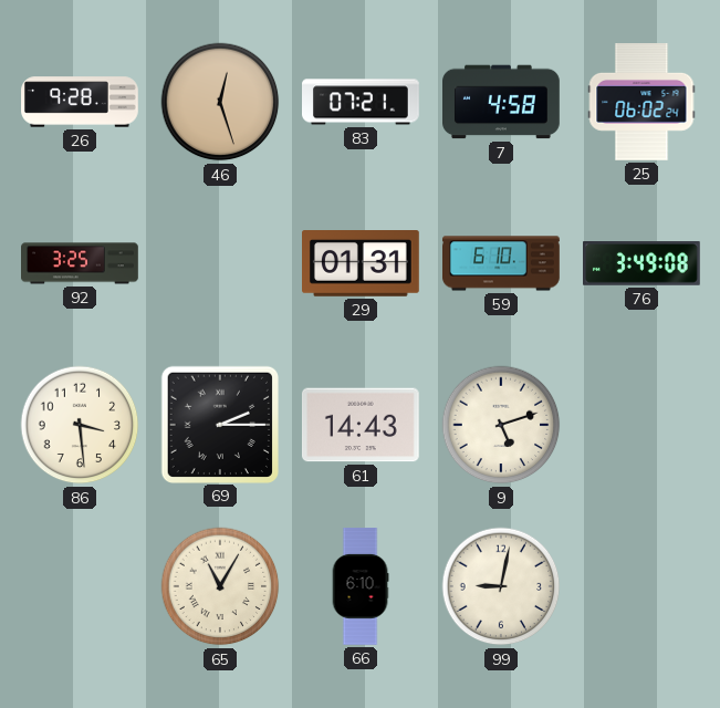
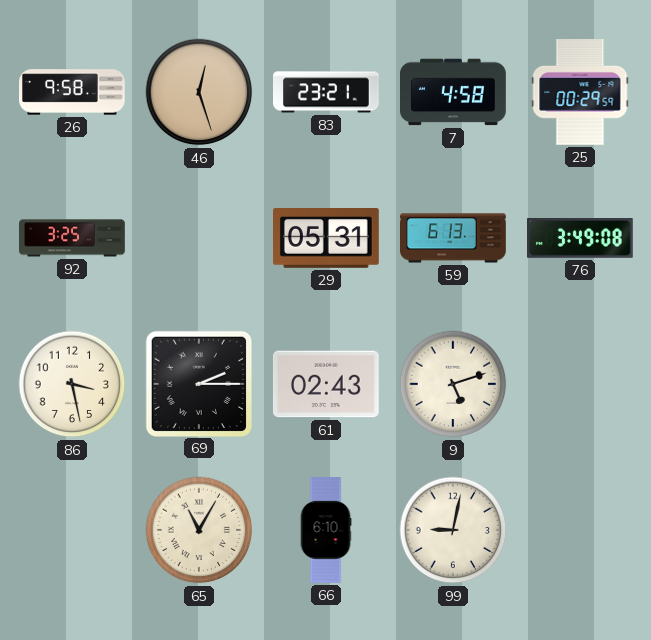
26: 9:28 -> 9:58
83: 07:21 -> 23:21
25: 06:02 -> 00:29
29: 01:31 -> 05:31
59: 6:10 -> 6:13
86: 3:29 -> 3:28
61: 14:43 -> 02:43
